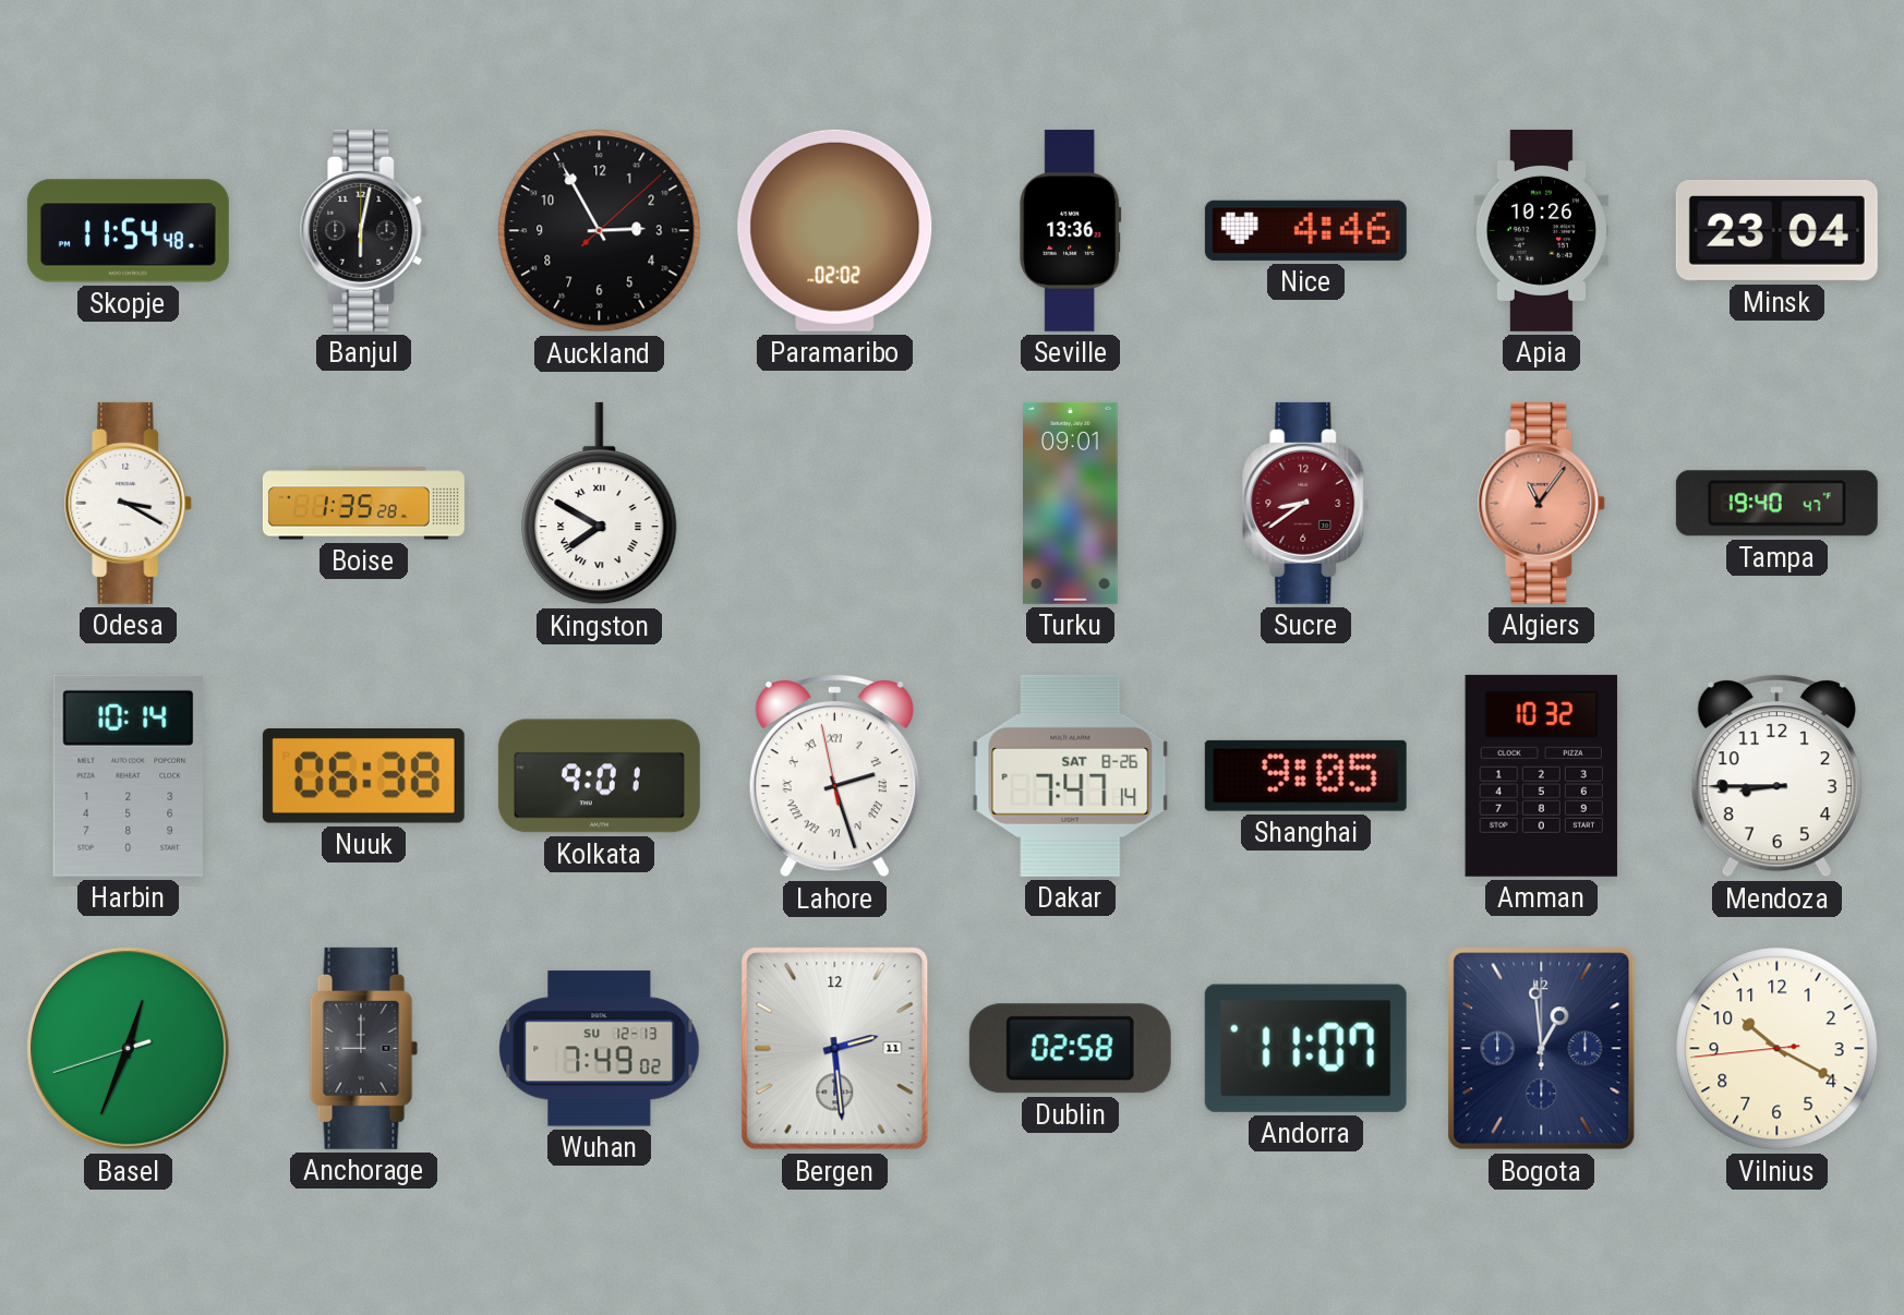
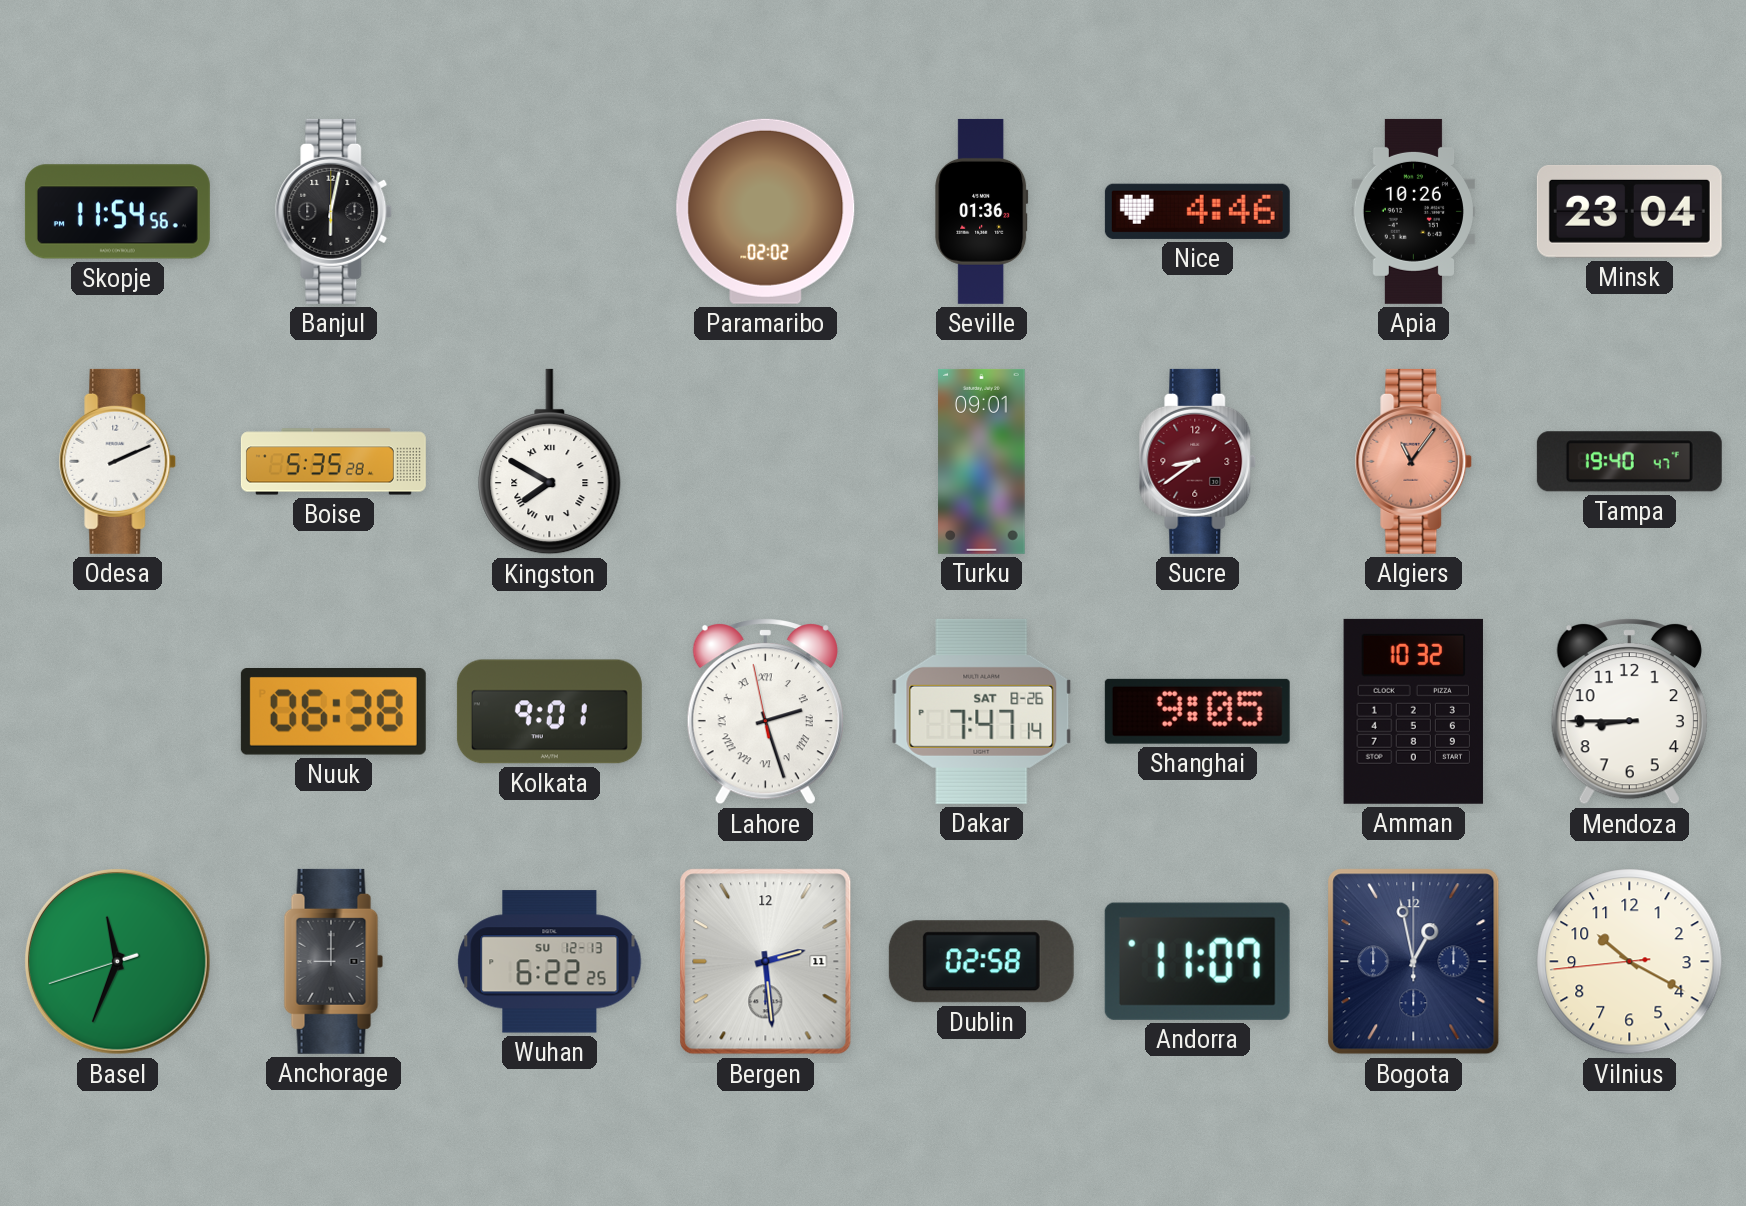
Skopje: 11:54:48 -> 11:54:56
Auckland: 2:55 -> none
Seville: 13:36 -> 01:36
Odesa: 3:20 -> 2:11
Boise: 1:35 -> 5:35
Harbin: 10:14 -> none
Basel: 12:33 -> 11:33
Wuhan: 7:49 -> 6:22
Bogota: 12:59 -> 12:58
